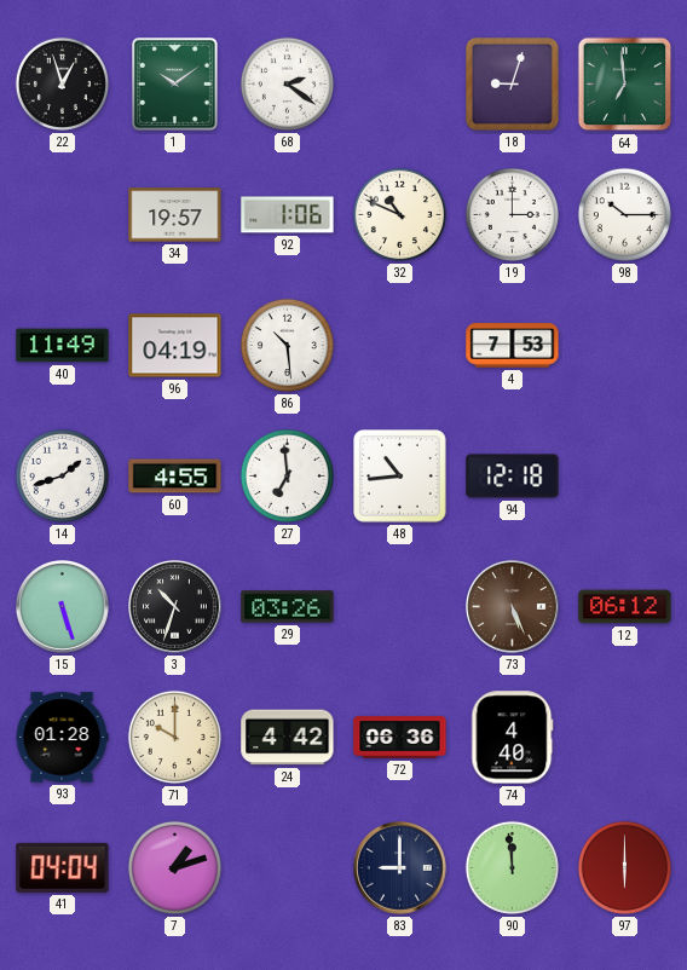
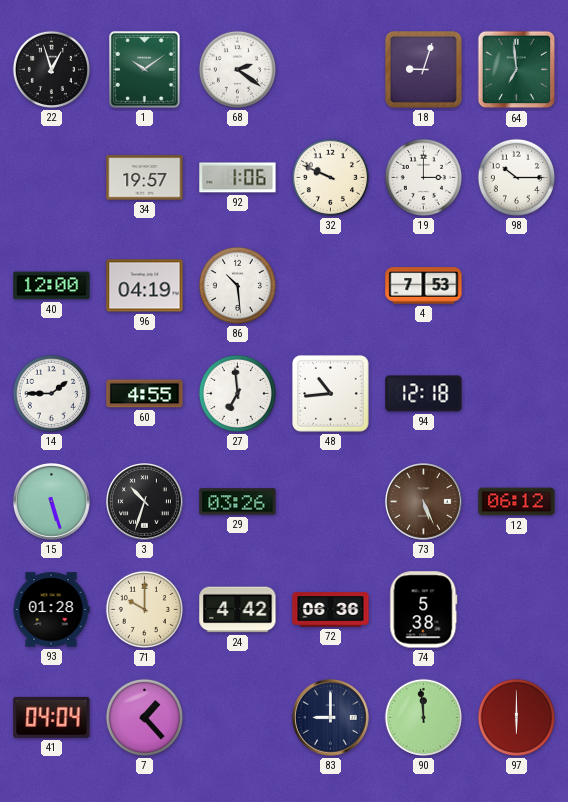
32: 10:49 -> 9:49
40: 11:49 -> 12:00
14: 1:42 -> 1:45
74: 4:40 -> 5:38
7: 1:12 -> 1:23
